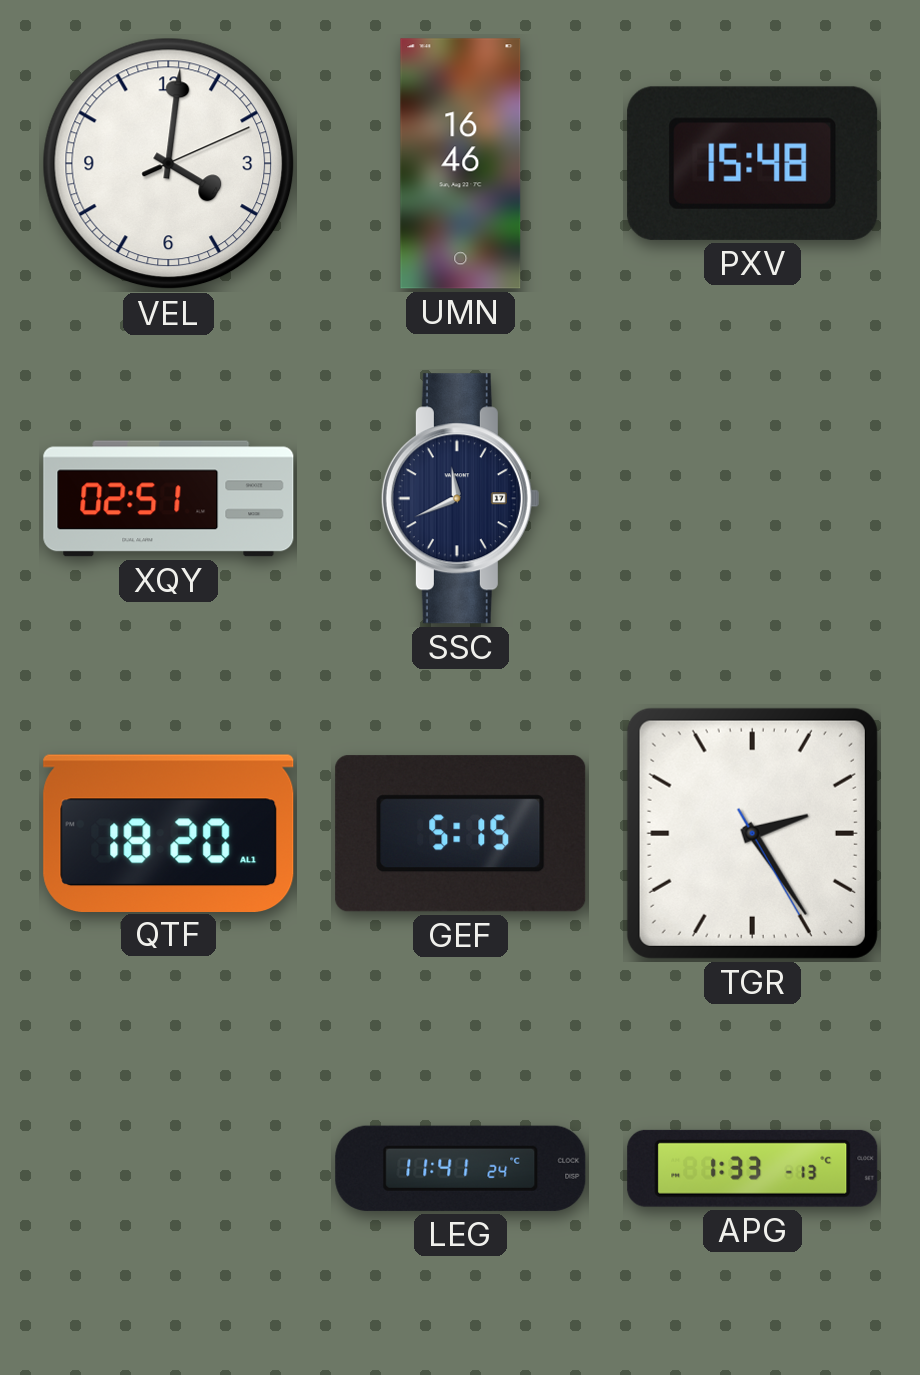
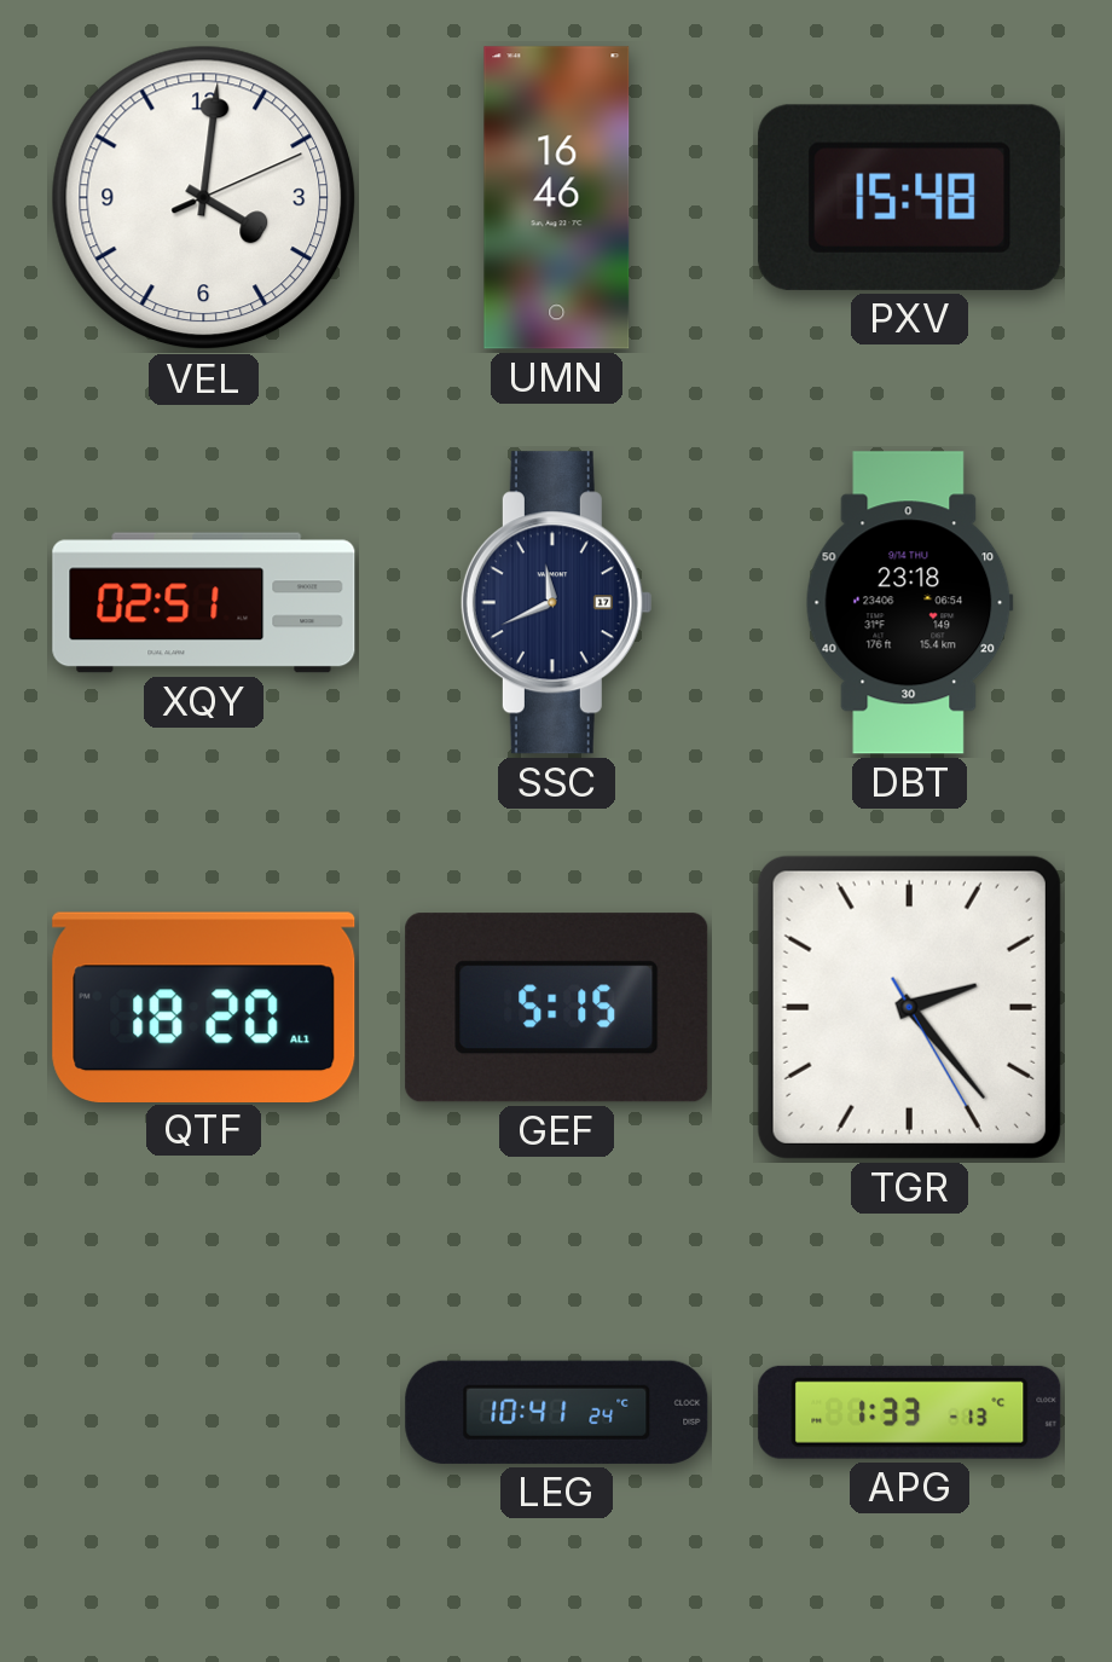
DBT: none -> 23:18
TGR: 2:24 -> 2:23
LEG: 11:41 -> 10:41
